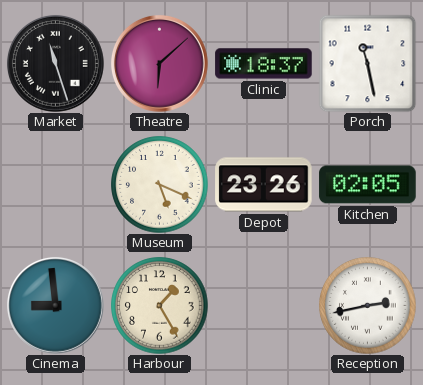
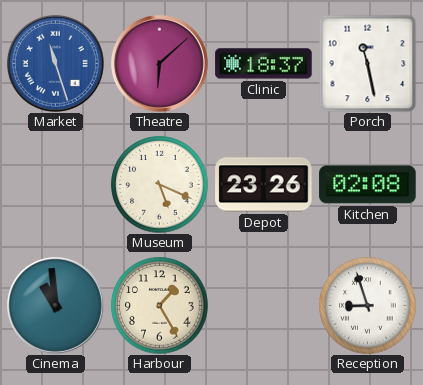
Market dial: black -> blue
Kitchen: 02:05 -> 02:08
Cinema: 8:59 -> 10:59
Reception: 2:43 -> 8:57
